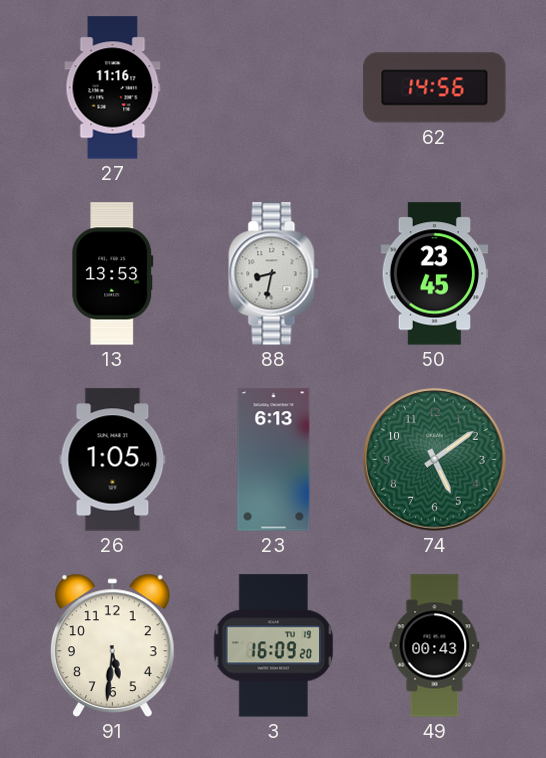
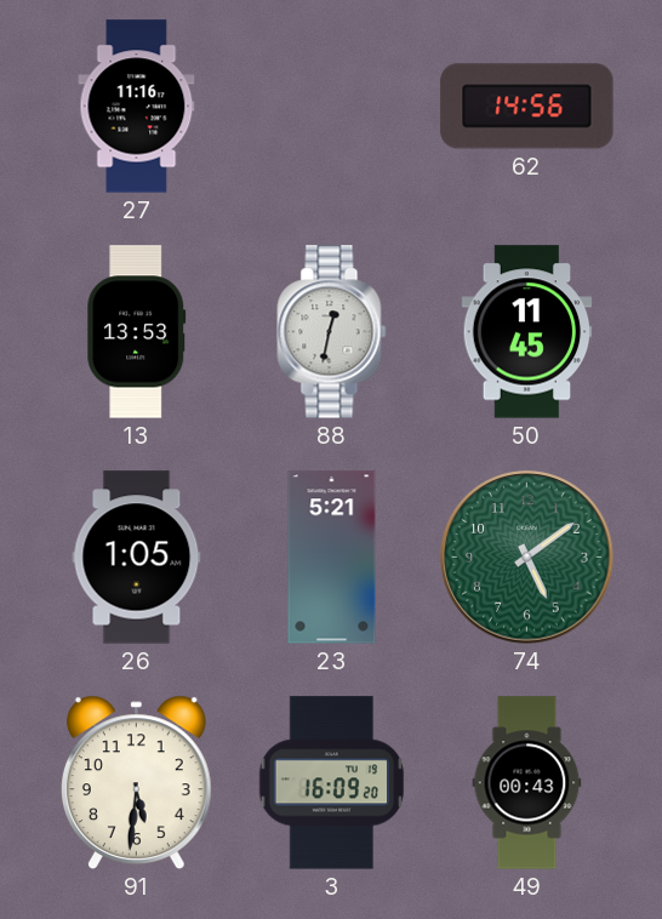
88: 8:32 -> 12:32
50: 23:45 -> 11:45
23: 6:13 -> 5:21
